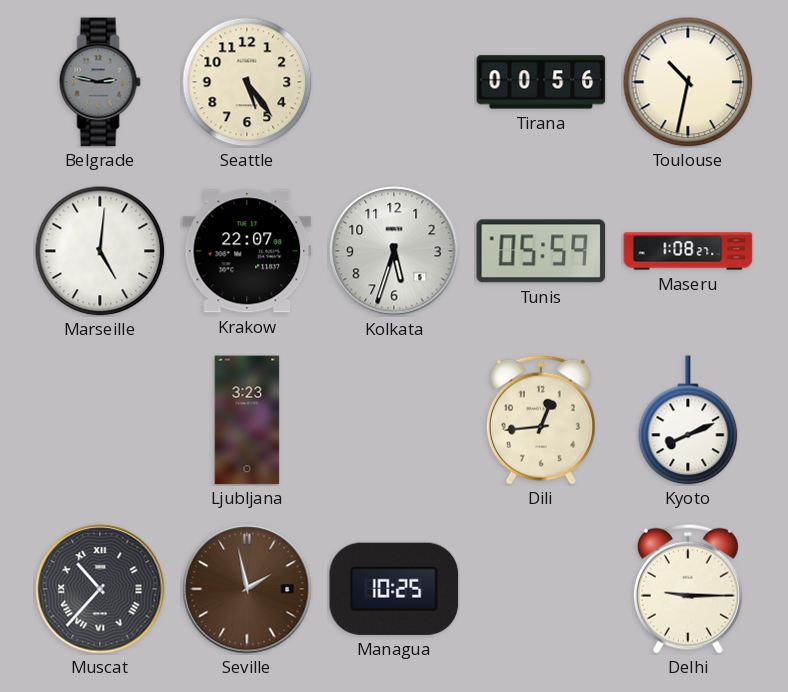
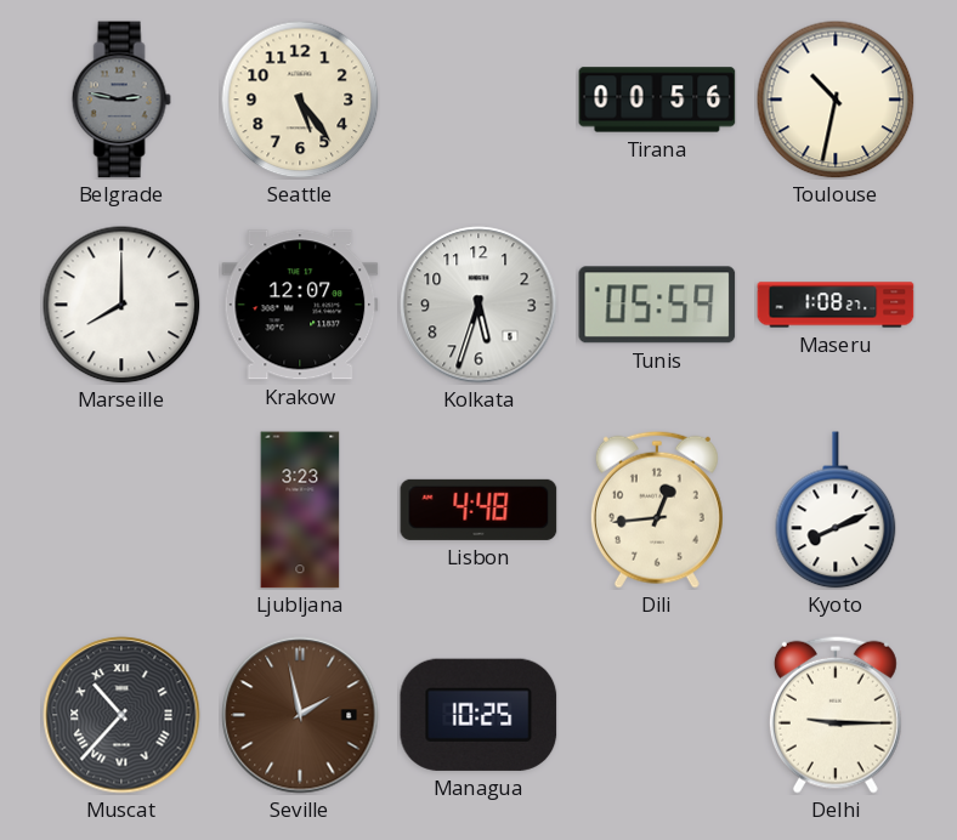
Marseille: 5:01 -> 8:00
Krakow: 22:07 -> 12:07
Lisbon: none -> 4:48
